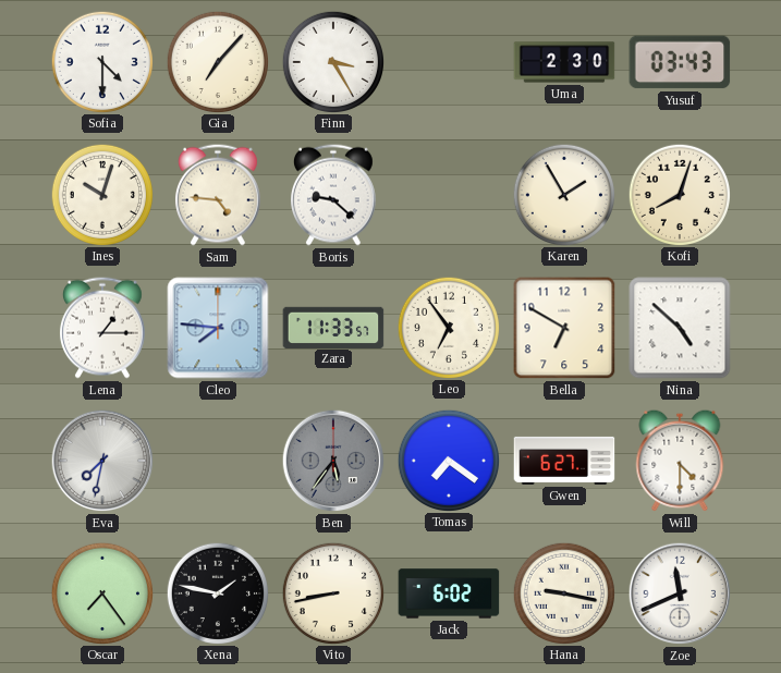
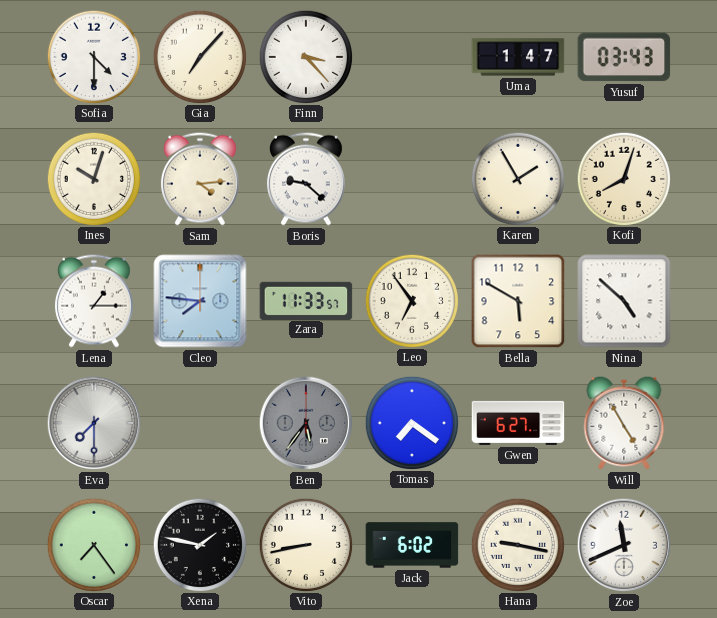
Finn: 3:25 -> 3:23
Uma: 2:30 -> 1:47
Sam: 4:46 -> 4:14
Bella: 6:50 -> 5:50
Eva: 7:32 -> 7:30
Will: 4:30 -> 4:55
